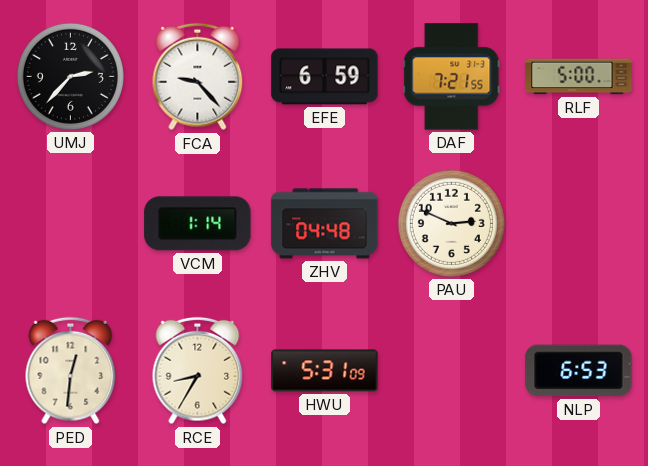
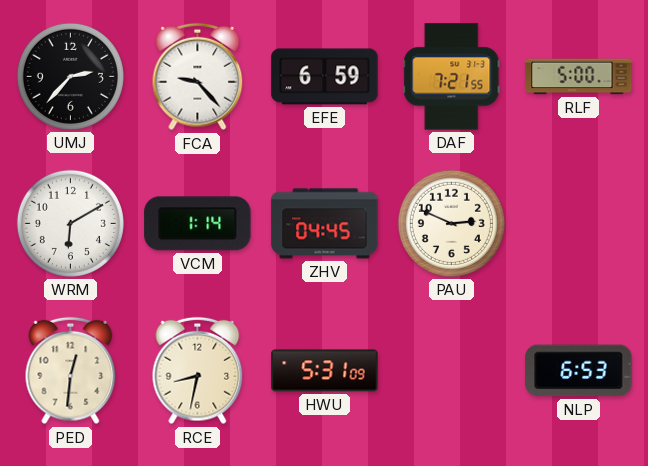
WRM: none -> 6:10
ZHV: 04:48 -> 04:45
RCE: 8:35 -> 8:32
